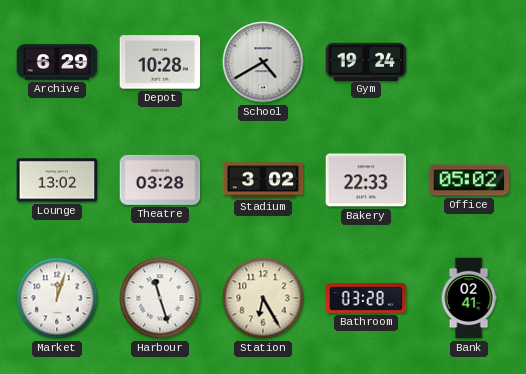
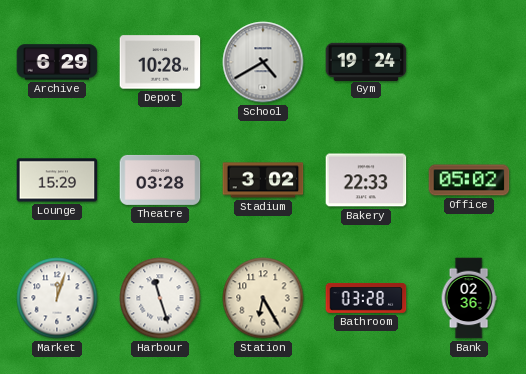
Lounge: 13:02 -> 15:29
Bank: 02:41 -> 02:36
